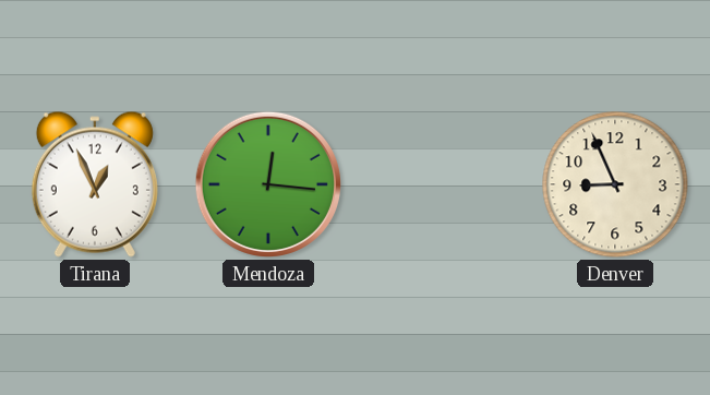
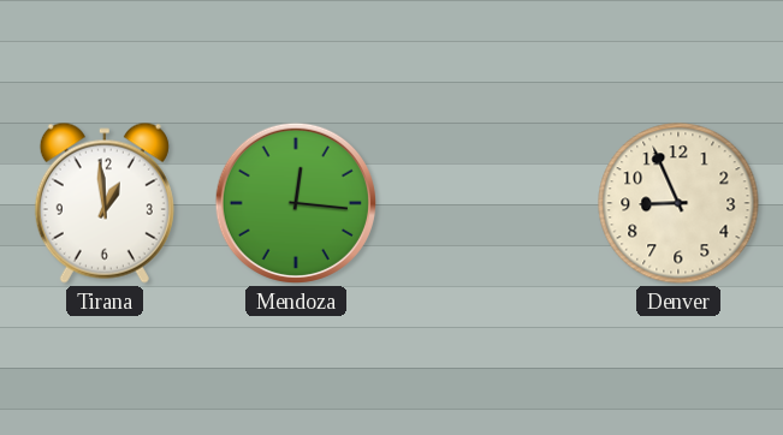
Tirana: 12:56 -> 12:59
